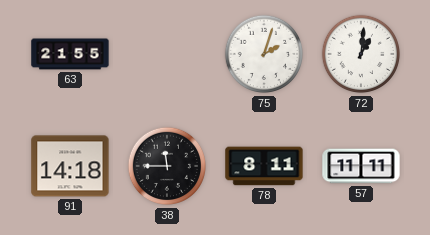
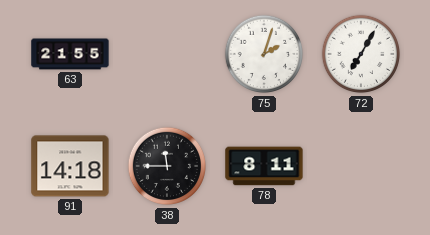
72: 1:01 -> 7:05
57: 11:11 -> none
